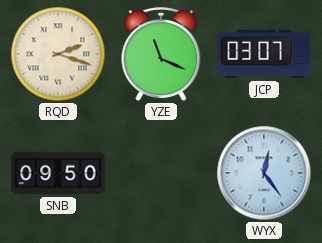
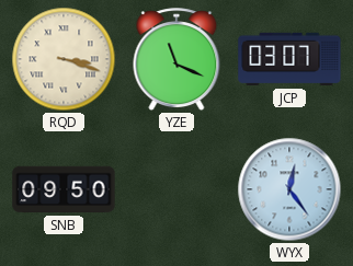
RQD: 2:18 -> 3:18
